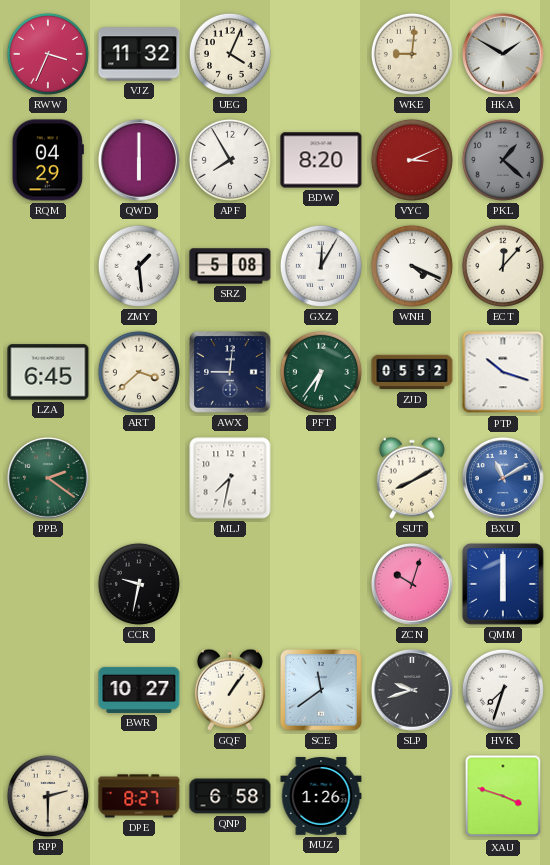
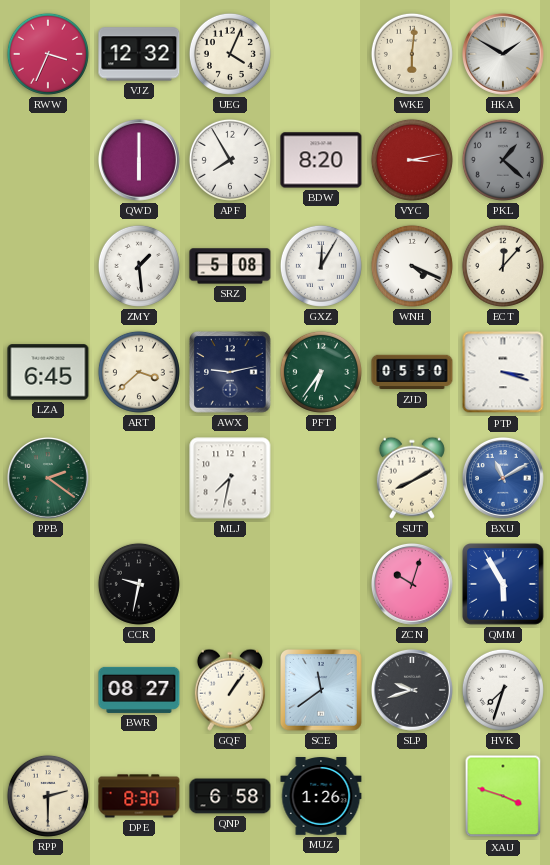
VJZ: 11:32 -> 12:32
WKE: 9:01 -> 6:01
RQM: 04:29 -> none
VYC: 3:11 -> 3:13
AWX: 9:01 -> 9:13
ZJD: 05:52 -> 05:50
PTP: 10:18 -> 3:18
QMM: 6:00 -> 5:55
BWR: 10:27 -> 08:27
DPE: 8:27 -> 8:30
